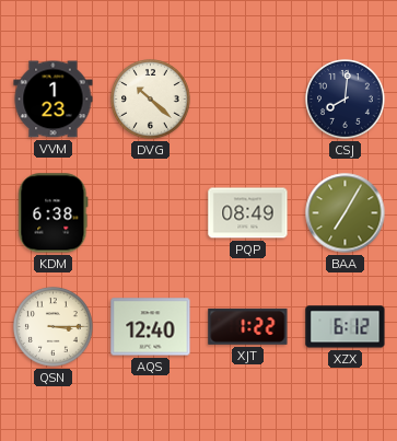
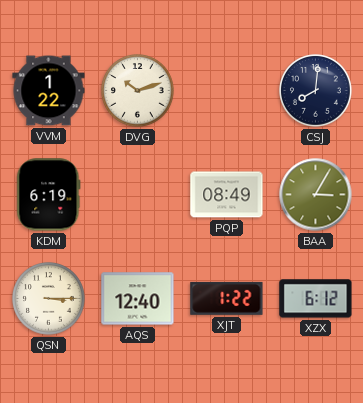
VVM: 1:23 -> 1:22
DVG: 10:22 -> 10:12
KDM: 6:38 -> 6:19
BAA: 7:05 -> 3:05
